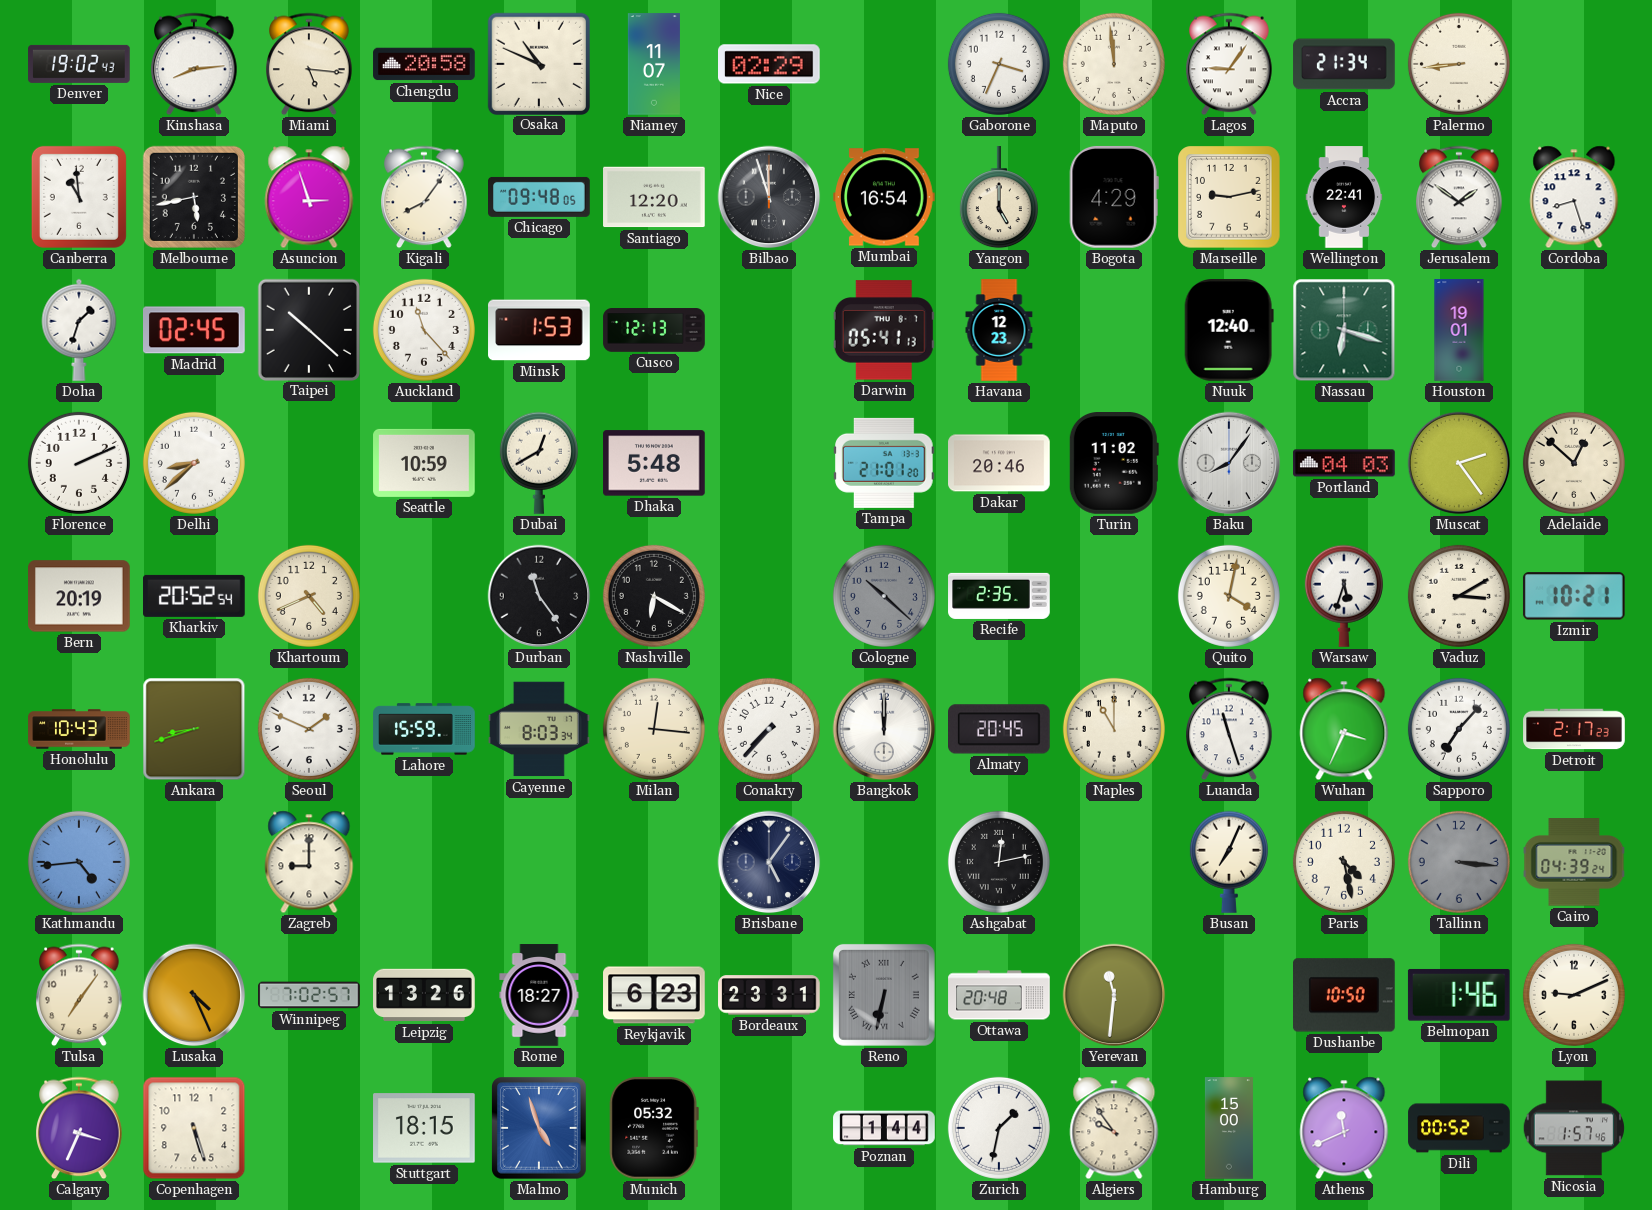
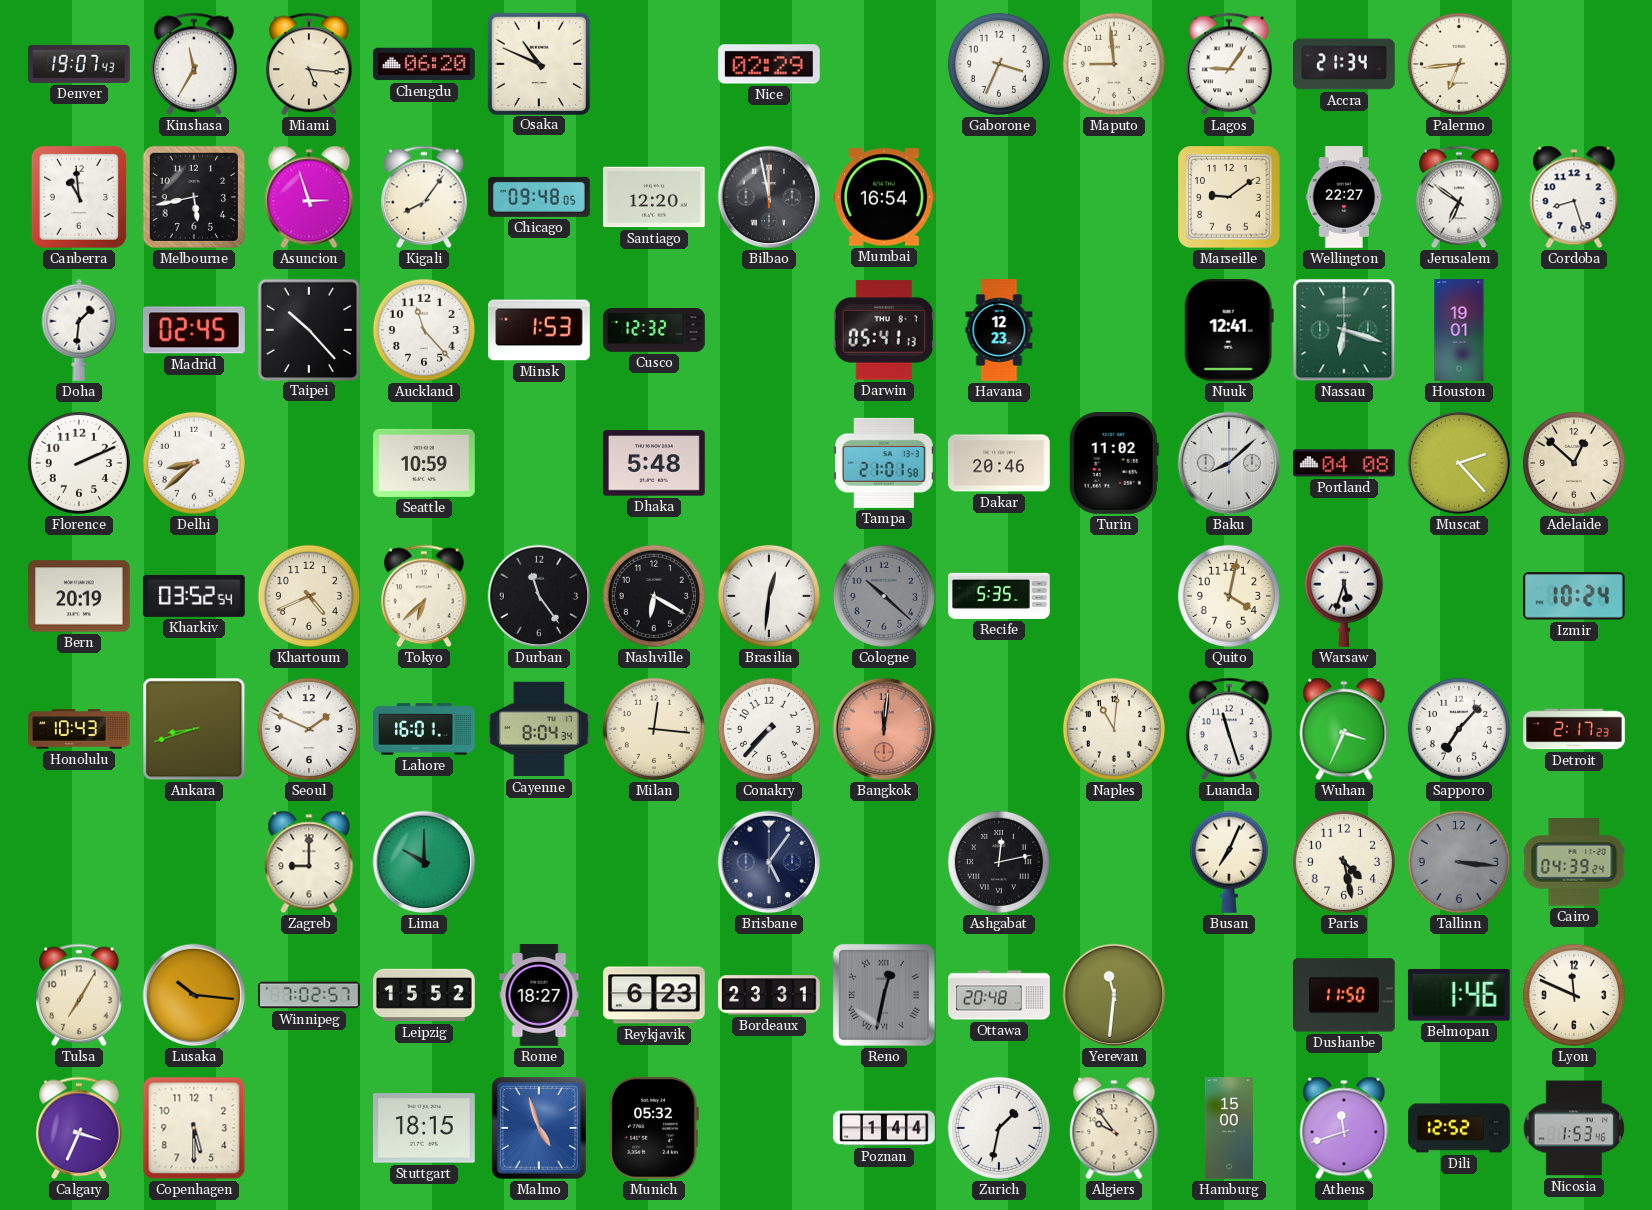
Denver: 19:02 -> 19:07
Kinshasa: 8:14 -> 11:35
Chengdu: 20:58 -> 06:20
Niamey: 11:07 -> none
Maputo: 11:59 -> 8:59
Palermo: 8:44 -> 6:44
Bilbao: 11:57 -> 11:58
Yangon: 5:00 -> none
Bogota: 4:29 -> none
Marseille: 9:13 -> 9:09
Wellington: 22:41 -> 22:27
Jerusalem: 1:51 -> 6:51
Doha: 1:33 -> 1:31
Taipei: 10:22 -> 10:23
Cusco: 12:13 -> 12:32
Nuuk: 12:40 -> 12:41
Dubai: 12:40 -> none
Tampa: 21:01:20 -> 21:01:58
Baku: 8:06 -> 8:08
Portland: 04:03 -> 04:08
Muscat: 2:24 -> 2:23
Kharkiv: 20:52 -> 03:52
Tokyo: none -> 6:38
Brasilia: none -> 12:31
Recife: 2:35 -> 5:35
Vaduz: 3:10 -> none
Izmir: 10:21 -> 10:24
Lahore: 15:59 -> 16:01
Cayenne: 8:03 -> 8:04
Bangkok: 12:00 -> 12:01
Bangkok dial: white -> salmon
Almaty: 20:45 -> none
Naples: 11:00 -> 11:01
Kathmandu: 4:44 -> none
Lima: none -> 10:00
Tulsa: 7:06 -> 7:05
Lusaka: 4:26 -> 10:16
Leipzig: 13:26 -> 15:52
Reno: 6:32 -> 12:32
Dushanbe: 10:50 -> 11:50
Lyon: 9:11 -> 11:49
Copenhagen: 5:27 -> 5:30
Athens: 11:41 -> 11:42
Dili: 00:52 -> 12:52
Nicosia: 1:57 -> 1:53
